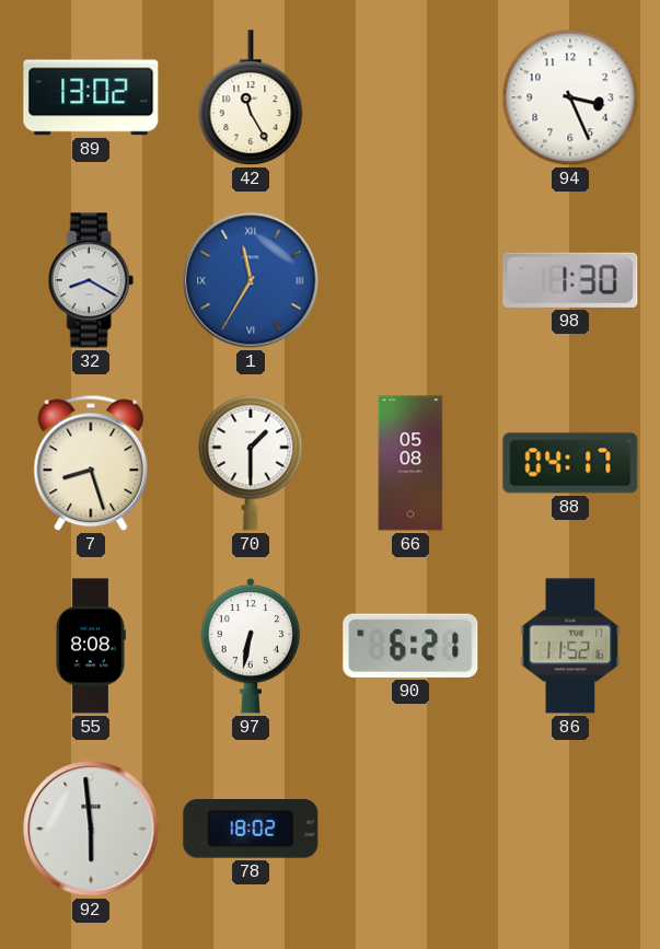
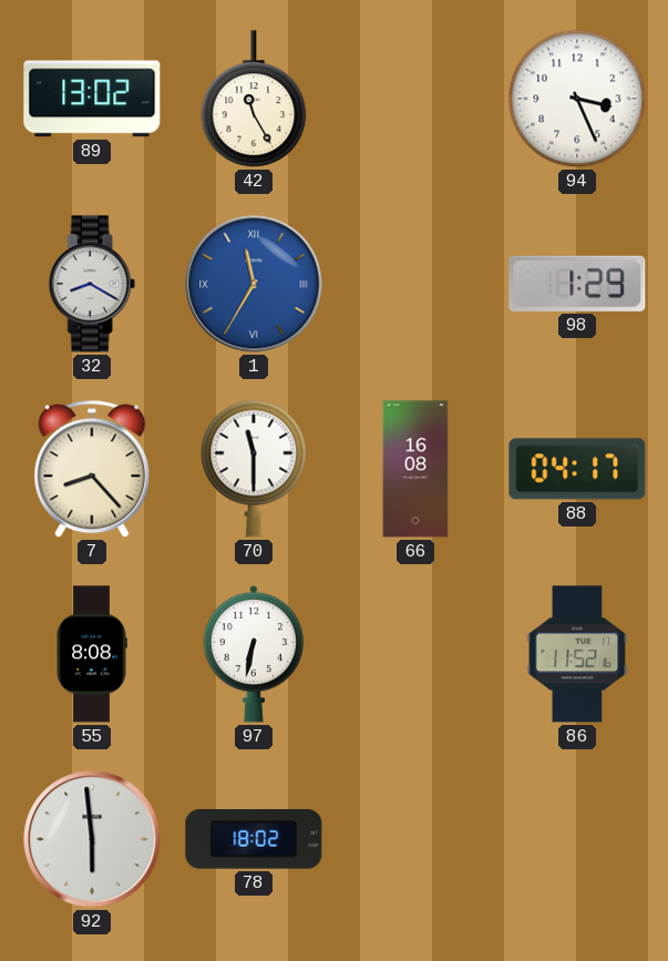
98: 1:30 -> 1:29
7: 8:27 -> 8:23
70: 1:30 -> 11:30
66: 05:08 -> 16:08
90: 6:21 -> none
